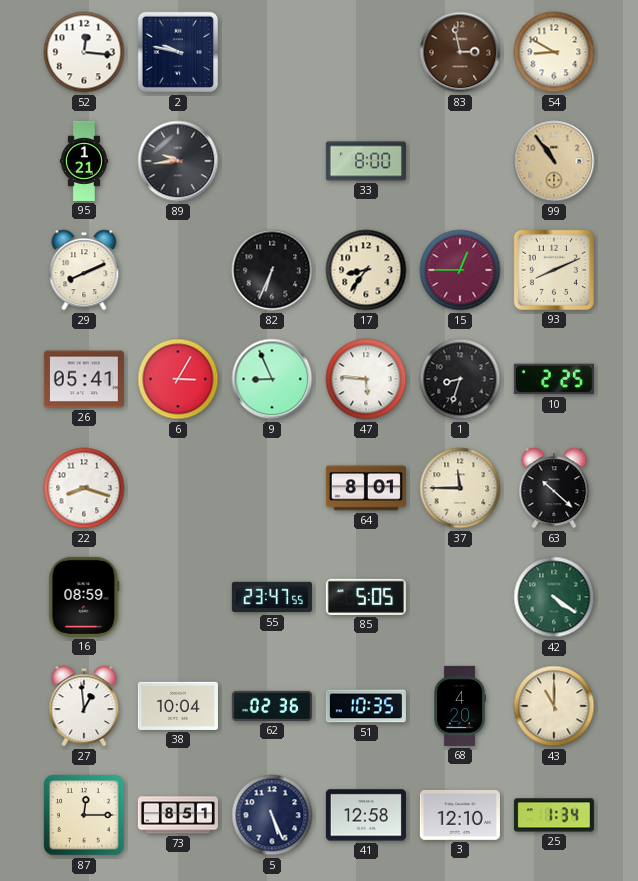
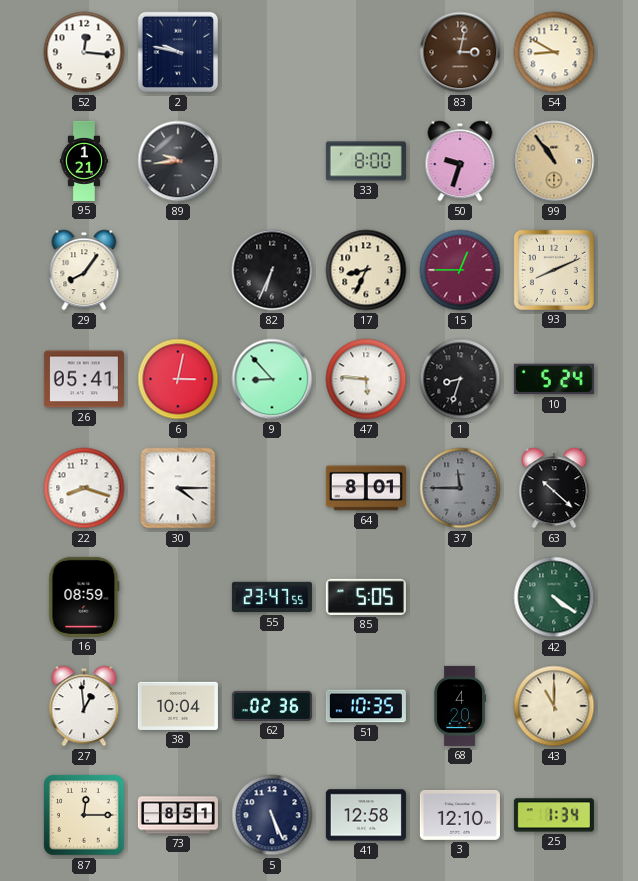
83: 2:58 -> 3:02
50: none -> 9:33
29: 8:11 -> 8:06
17: 8:36 -> 8:34
6: 3:05 -> 3:02
9: 8:56 -> 8:53
10: 2:25 -> 5:24
30: none -> 4:15
37 dial: cream -> grey
